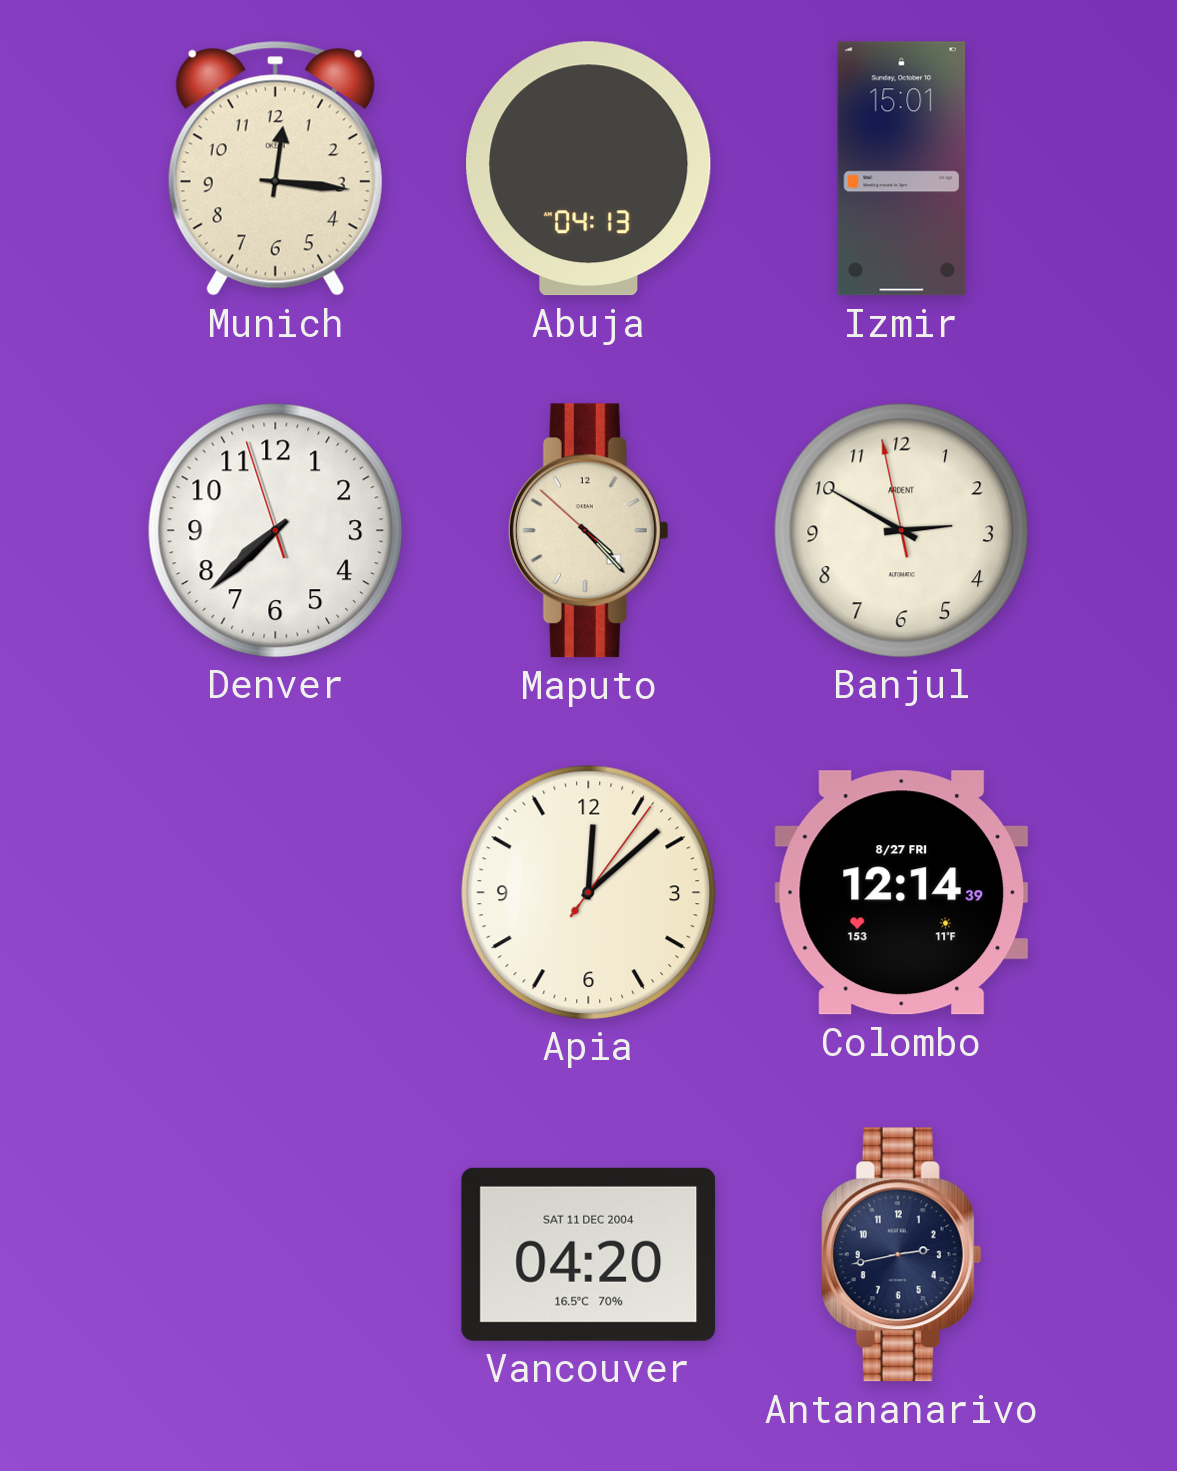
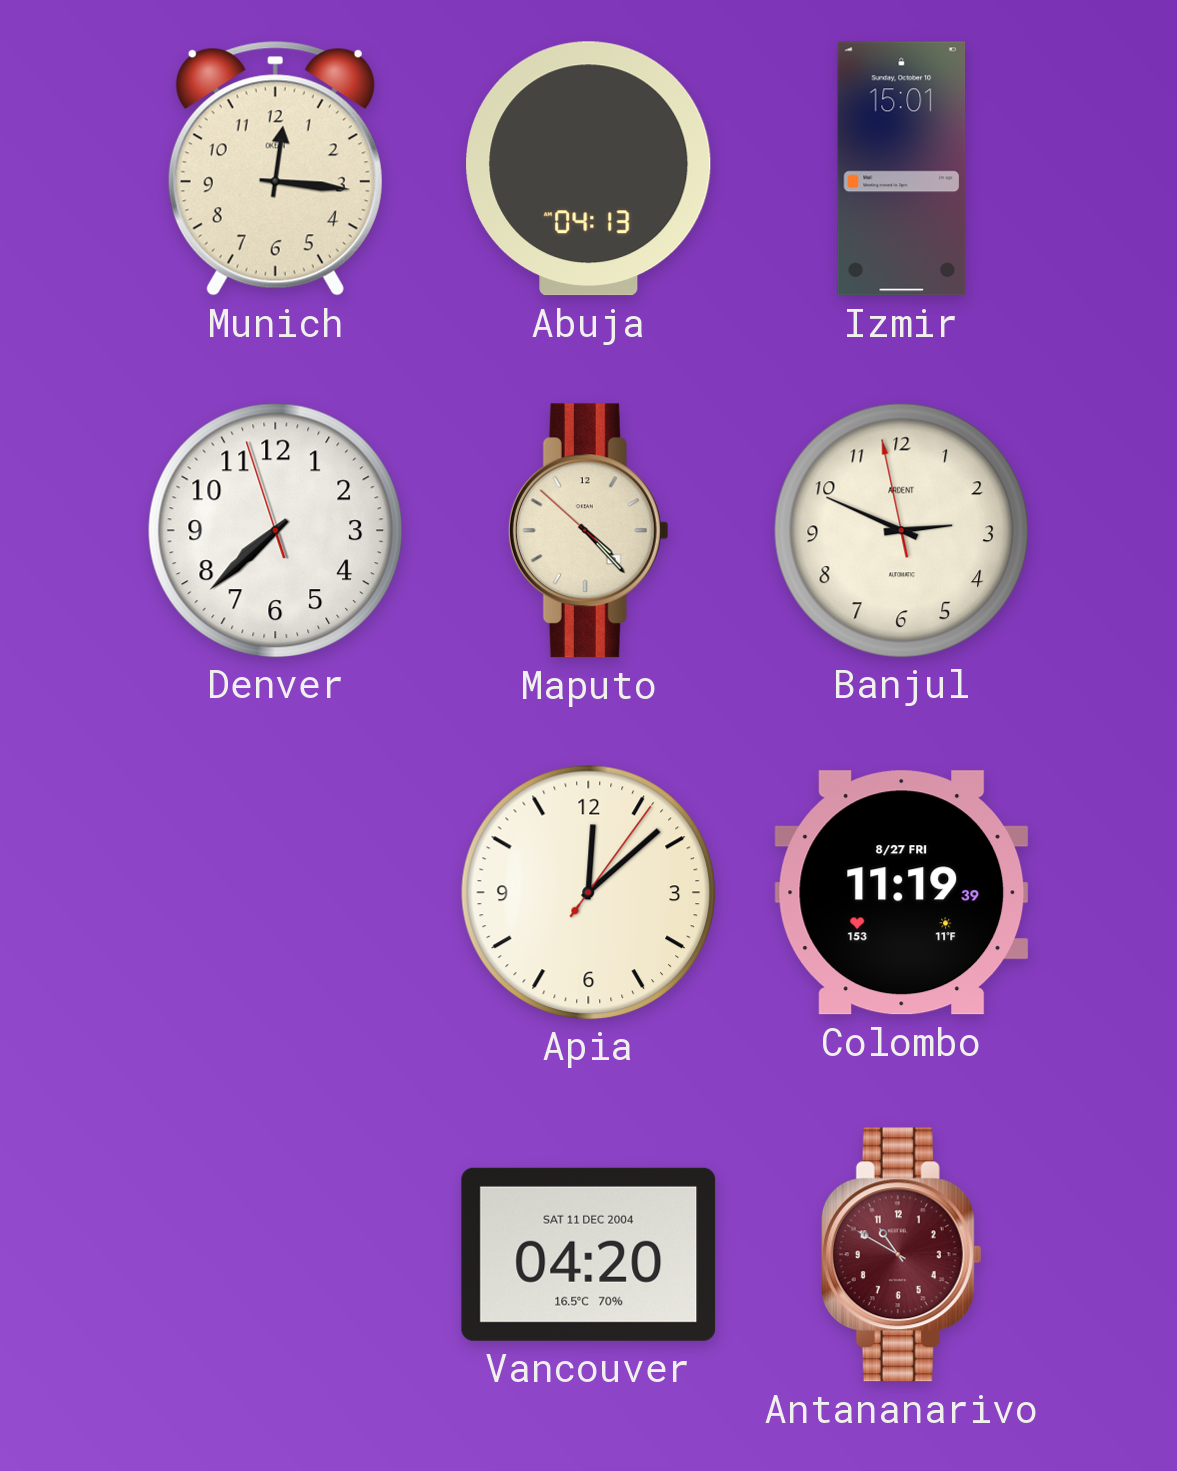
Banjul: 2:49 -> 2:48
Colombo: 12:14 -> 11:19
Antananarivo: 2:43 -> 10:50
Antananarivo dial: navy -> burgundy
